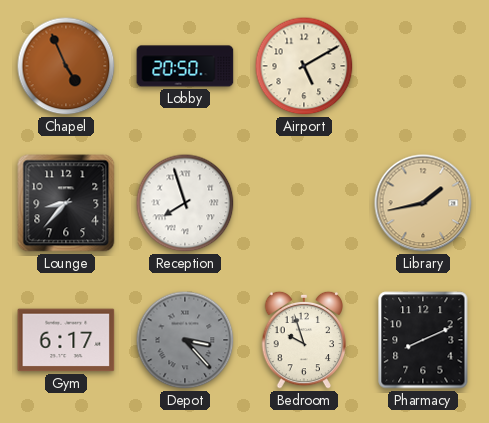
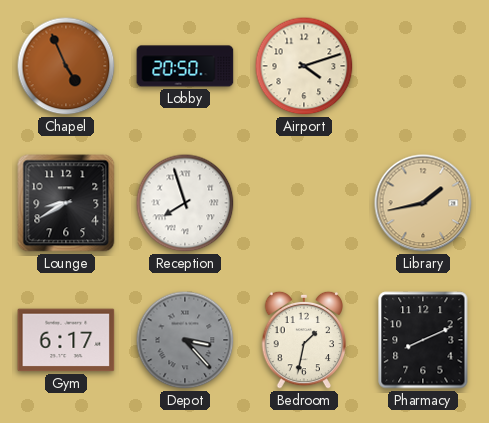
Airport: 5:10 -> 4:12
Lounge: 8:37 -> 8:40
Bedroom: 9:57 -> 1:32
